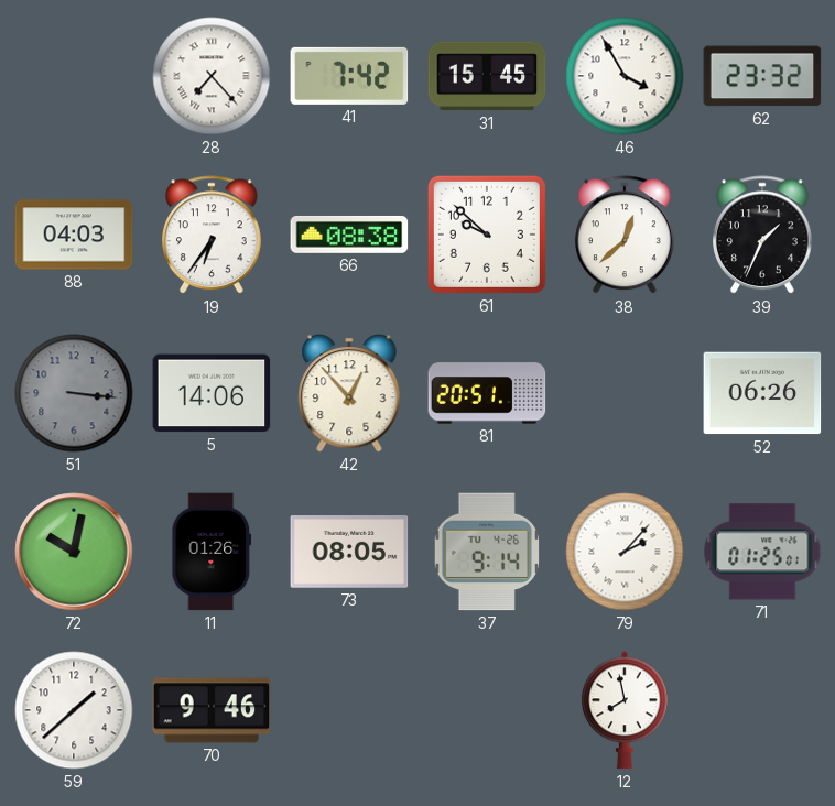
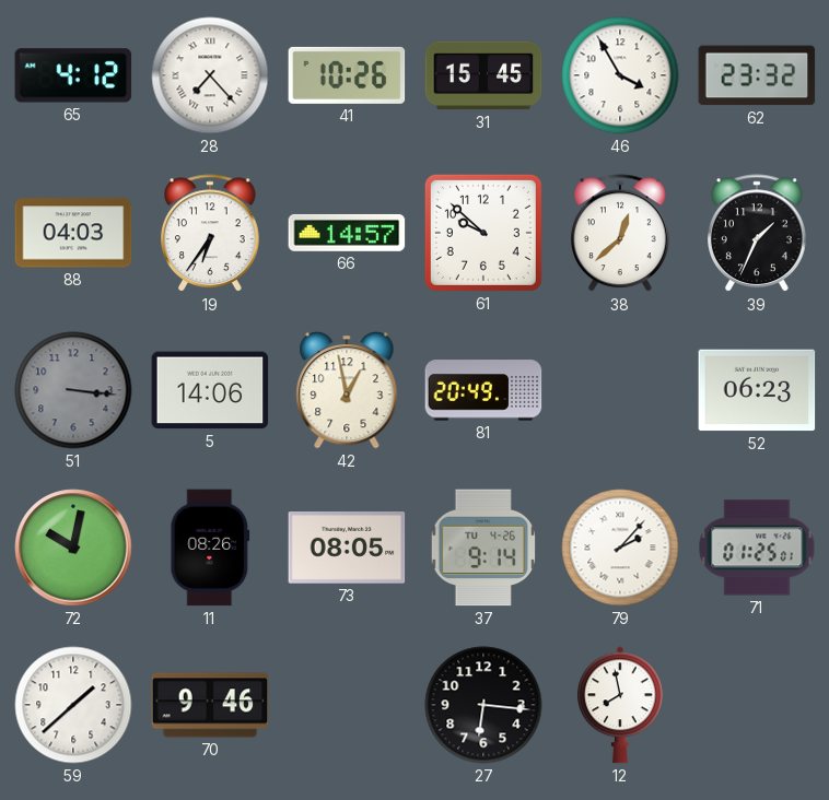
65: none -> 4:12
41: 7:42 -> 10:26
66: 08:38 -> 14:57
42: 12:53 -> 12:58
81: 20:51 -> 20:49
52: 06:26 -> 06:23
11: 01:26 -> 08:26
27: none -> 6:16
